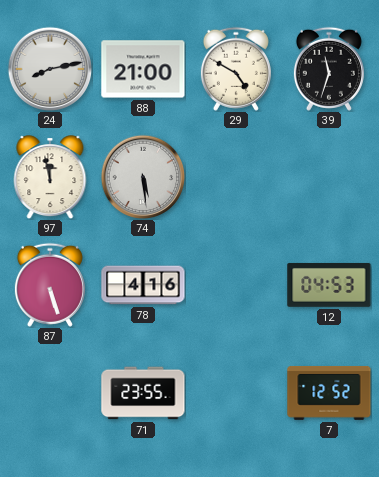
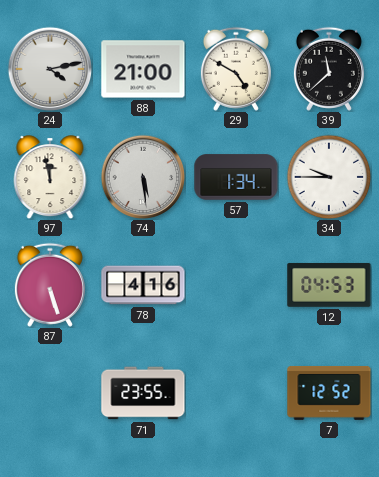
24: 8:13 -> 4:13
39: 11:33 -> 11:38
57: none -> 1:34
34: none -> 9:45
